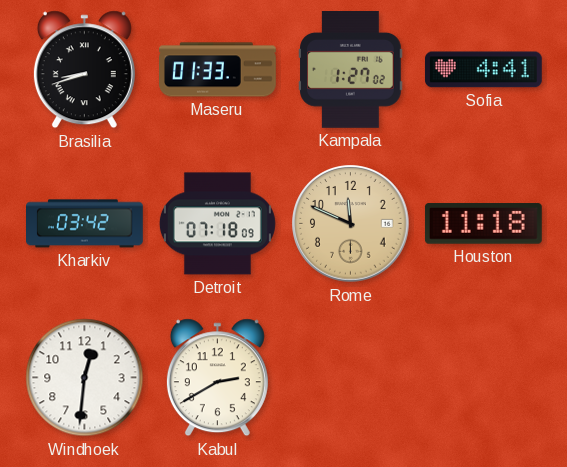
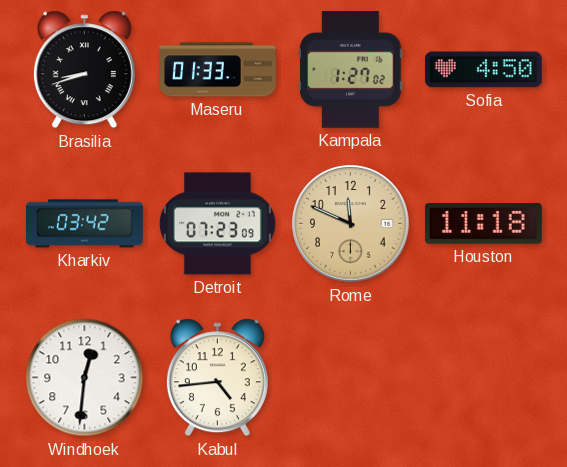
Sofia: 4:41 -> 4:50
Detroit: 07:18 -> 07:23
Kabul: 2:40 -> 4:44
